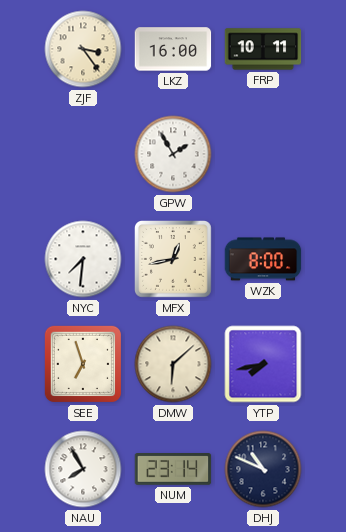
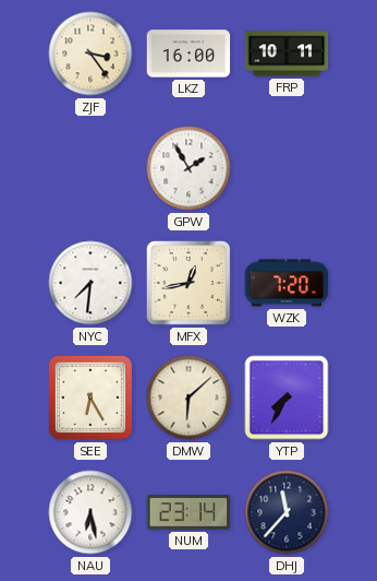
WZK: 8:00 -> 7:20
SEE: 6:57 -> 6:25
YTP: 7:43 -> 7:35
NAU: 7:55 -> 6:28
DHJ: 10:49 -> 11:37
